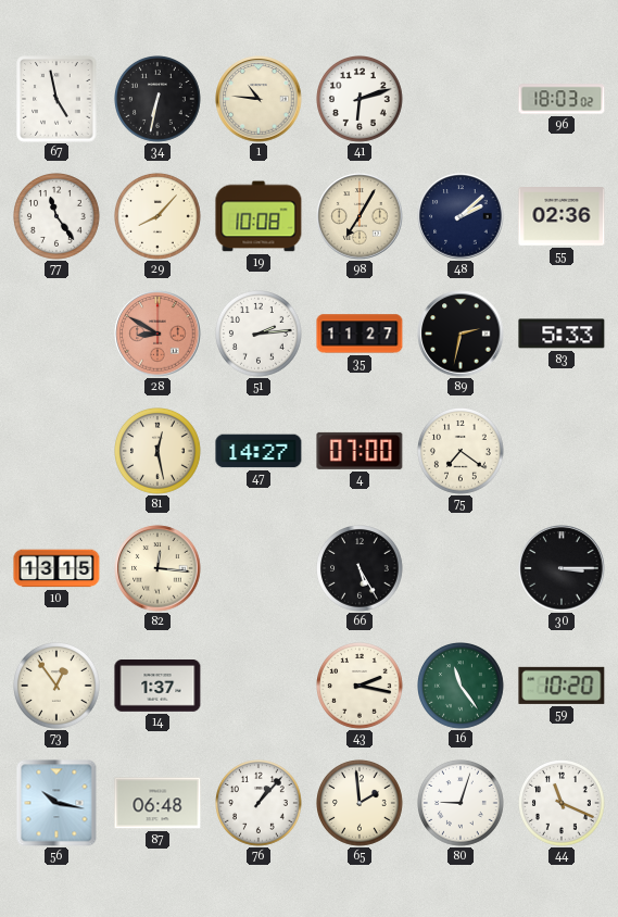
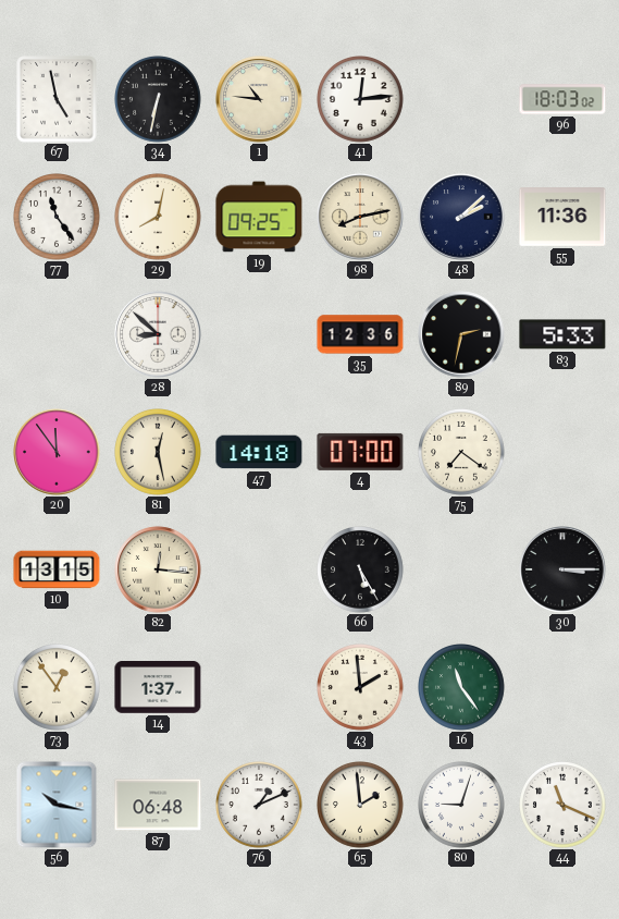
41: 6:12 -> 12:14
29: 8:07 -> 8:02
19: 10:08 -> 09:25
98: 7:05 -> 8:13
55: 02:36 -> 11:36
28: 8:50 -> 8:52
28 dial: salmon -> white
51: 2:14 -> none
35: 11:27 -> 12:36
20: none -> 11:54
47: 14:27 -> 14:18
43: 2:17 -> 1:59
59: 10:20 -> none
76: 1:07 -> 1:11
